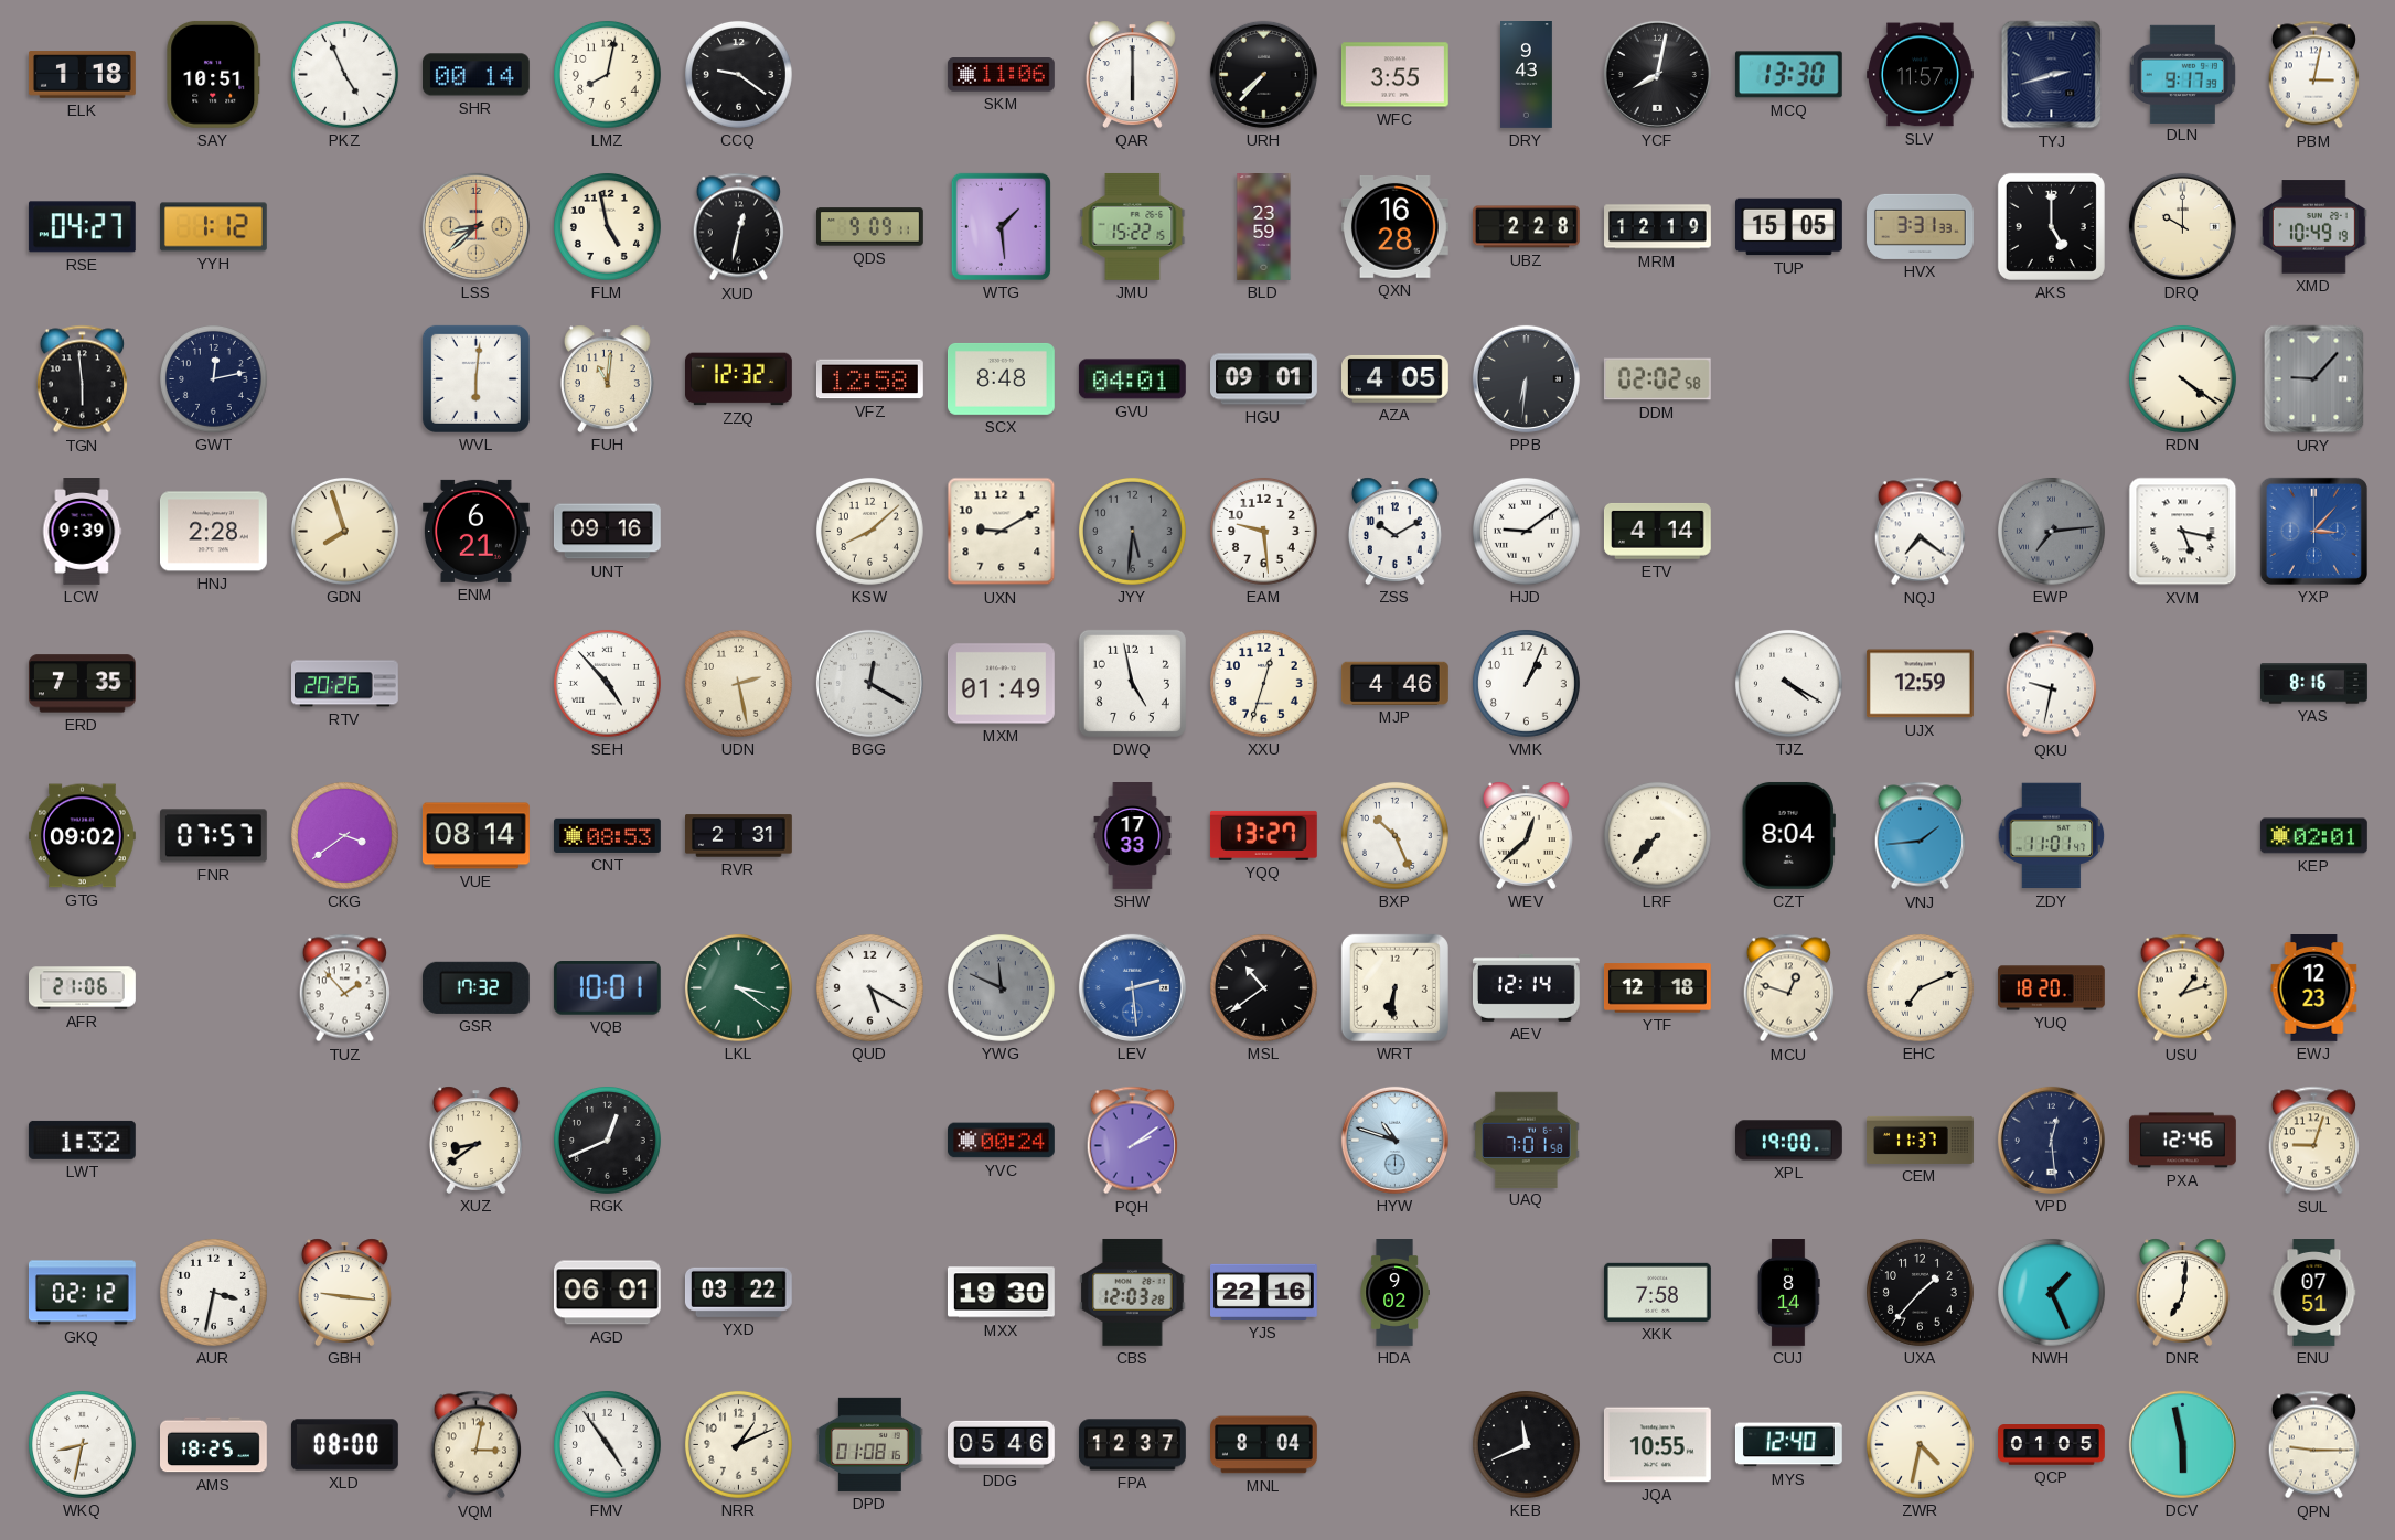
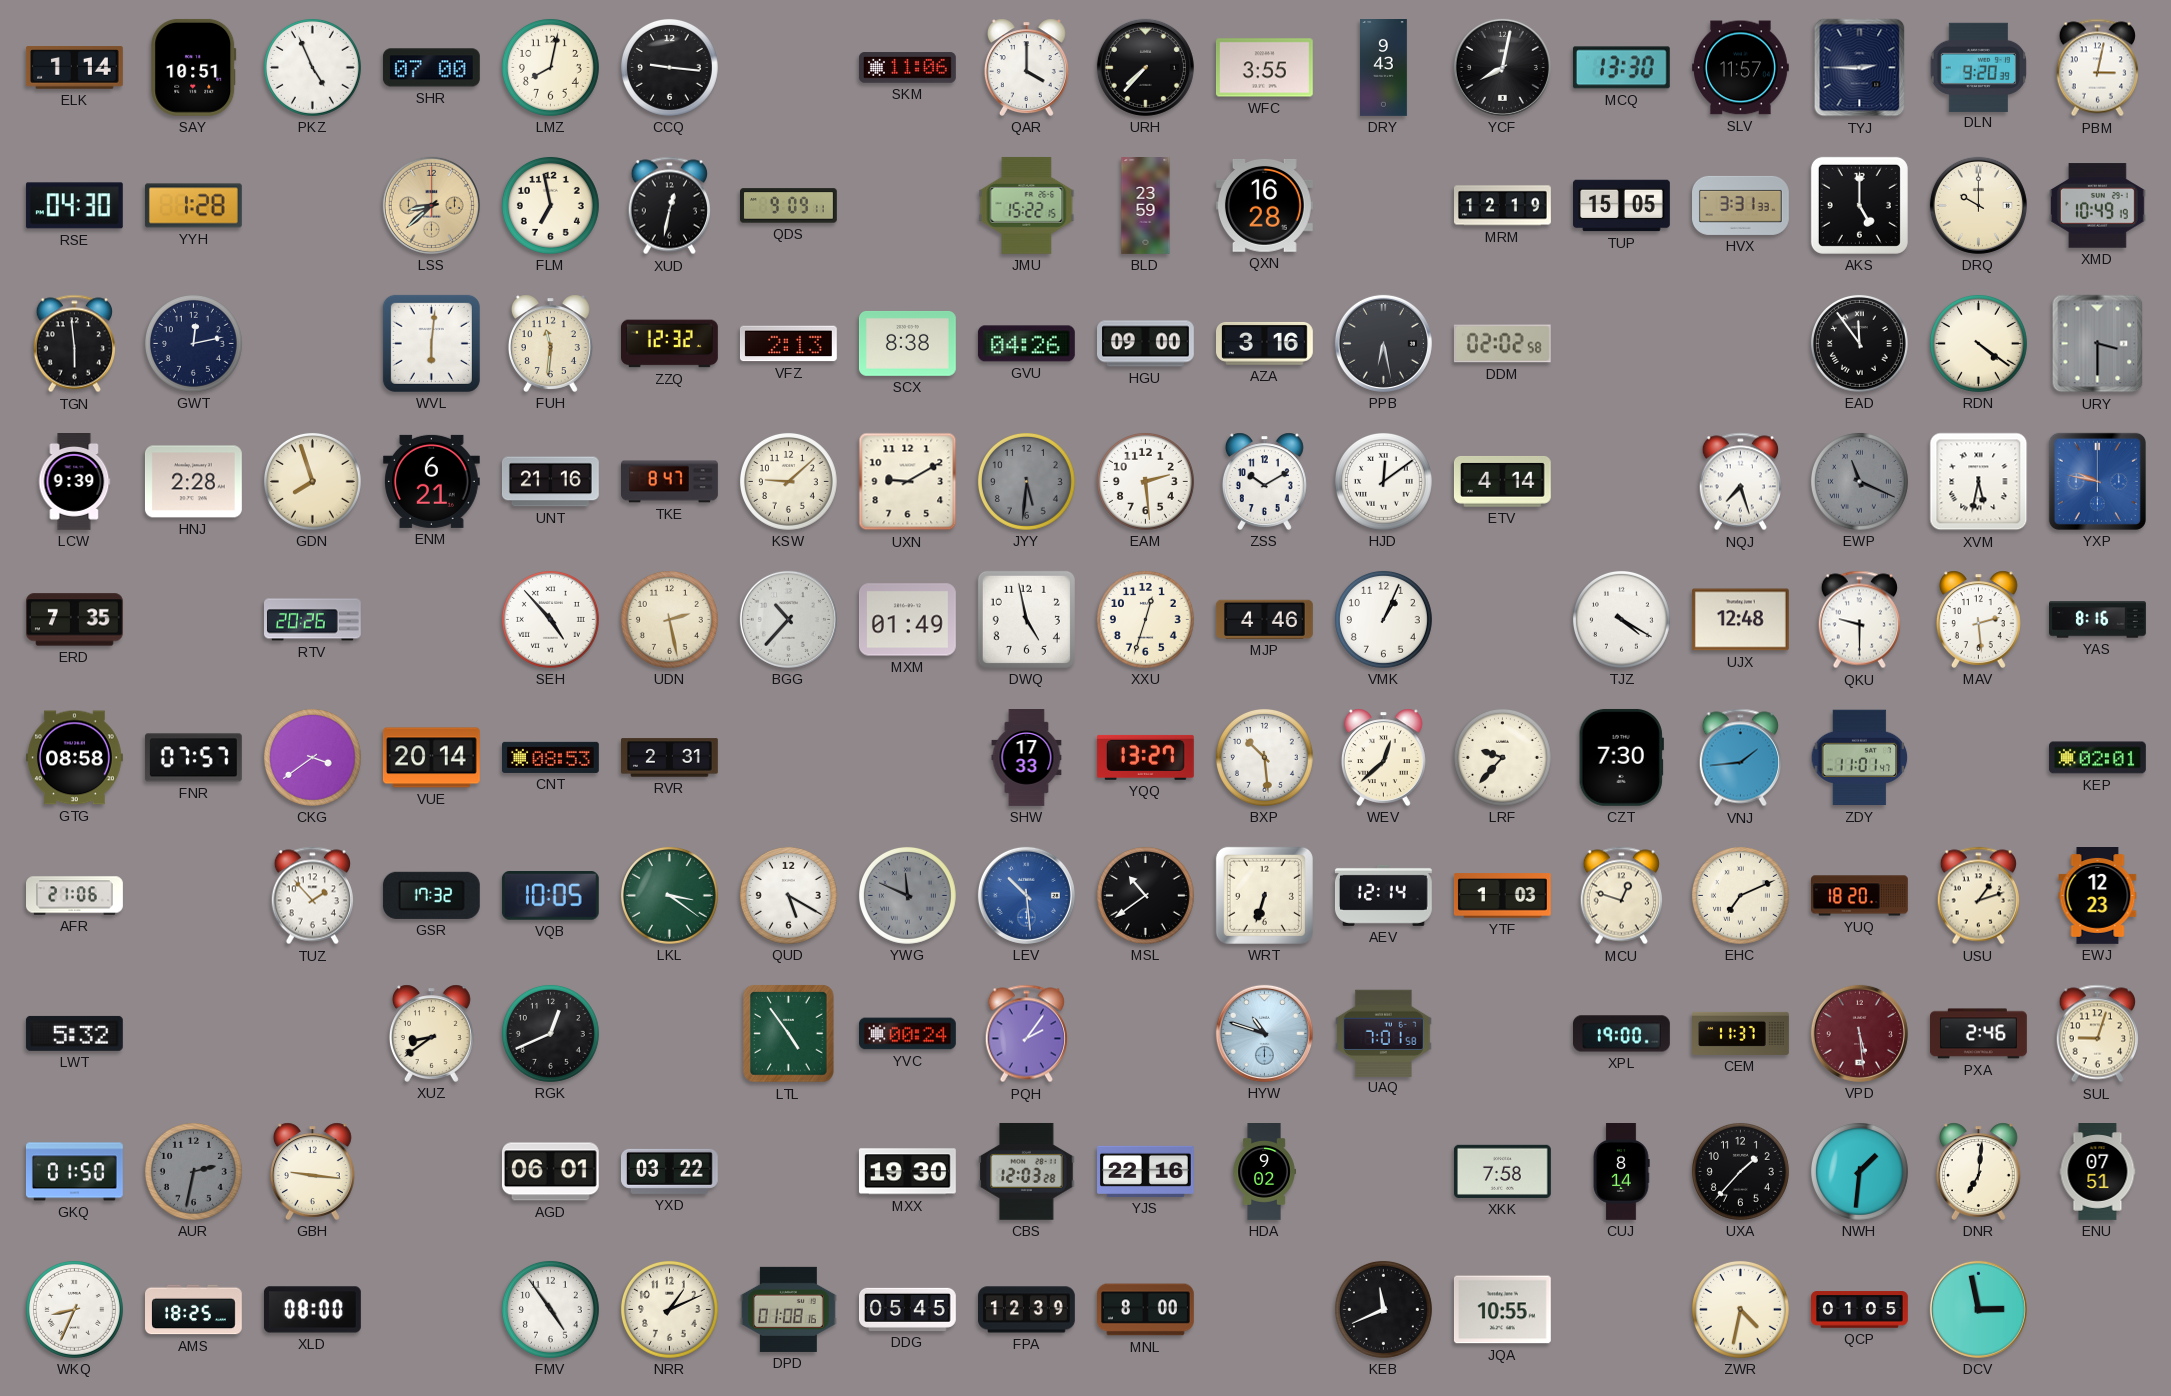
ELK: 1:18 -> 1:14
SHR: 00:14 -> 07:00
CCQ: 9:21 -> 9:16
QAR: 6:00 -> 4:00
TYJ: 2:42 -> 2:45
DLN: 9:17 -> 9:20
RSE: 04:27 -> 04:30
YYH: 1:12 -> 1:28
FLM: 4:58 -> 6:58
WTG: 1:29 -> none
UBZ: 2:28 -> none
FUH: 11:01 -> 11:31
VFZ: 12:58 -> 2:13
SCX: 8:48 -> 8:38
GVU: 04:01 -> 04:26
HGU: 09:01 -> 09:00
AZA: 4:05 -> 3:16
PPB: 6:31 -> 6:28
EAD: none -> 11:54
URY: 9:07 -> 3:30
UNT: 09:16 -> 21:16
TKE: none -> 8:47
KSW: 8:08 -> 9:08
EAM: 9:29 -> 2:29
HJD: 9:09 -> 12:09
NQJ: 7:21 -> 7:27
EWP: 7:14 -> 11:19
XVM: 5:17 -> 5:32
YXP: 3:07 -> 9:47
BGG: 12:20 -> 10:37
UJX: 12:59 -> 12:48
QKU: 9:32 -> 9:30
MAV: none -> 2:29
GTG: 09:02 -> 08:58
VUE: 08:14 -> 20:14
BXP: 10:26 -> 10:29
LRF: 7:37 -> 9:37
CZT: 8:04 -> 7:30
VQB: 10:01 -> 10:05
LEV: 2:29 -> 10:29
WRT: 6:31 -> 6:33
YTF: 12:18 -> 1:03
LWT: 1:32 -> 5:32
LTL: none -> 4:54
PQH: 2:09 -> 2:06
VPD: 12:29 -> 5:29
VPD dial: navy -> burgundy
PXA: 12:46 -> 2:46
GKQ: 02:12 -> 01:50
AUR: 3:32 -> 2:32
AUR dial: white -> grey
NWH: 1:26 -> 1:31
WKQ: 8:32 -> 8:34
VQM: 3:02 -> none
DDG: 05:46 -> 05:45
FPA: 12:37 -> 12:39
MNL: 8:04 -> 8:00
MYS: 12:40 -> none
DCV: 5:58 -> 2:58
QPN: 9:15 -> none
